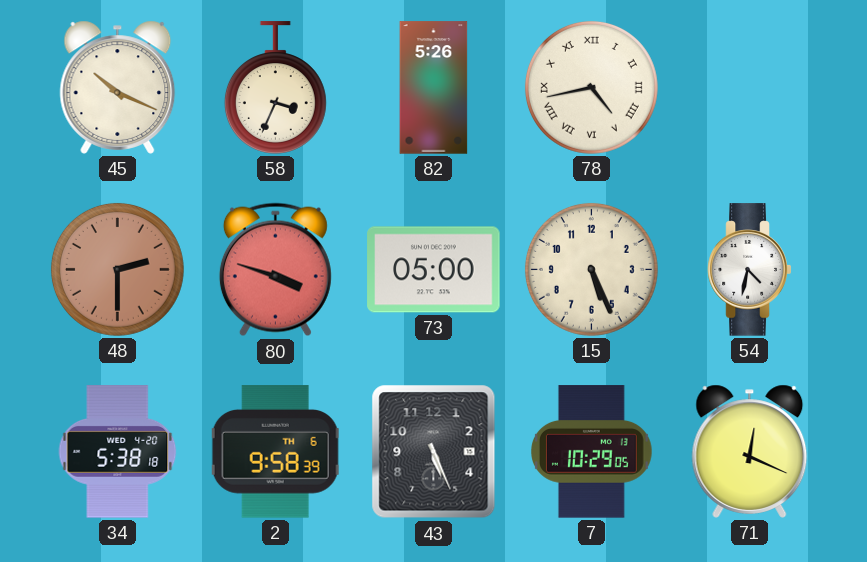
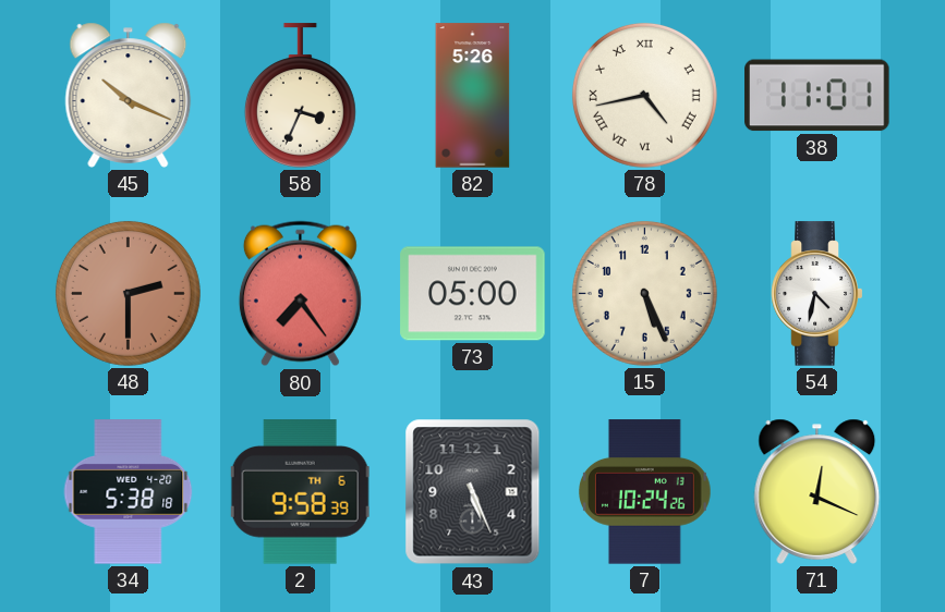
38: none -> 11:01
80: 3:48 -> 7:24
7: 10:29 -> 10:24
